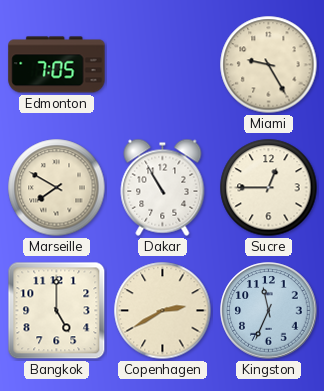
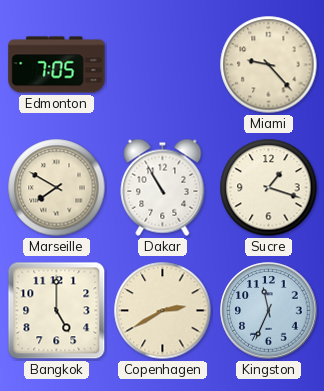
Miami: 9:25 -> 9:23
Sucre: 12:45 -> 1:18
